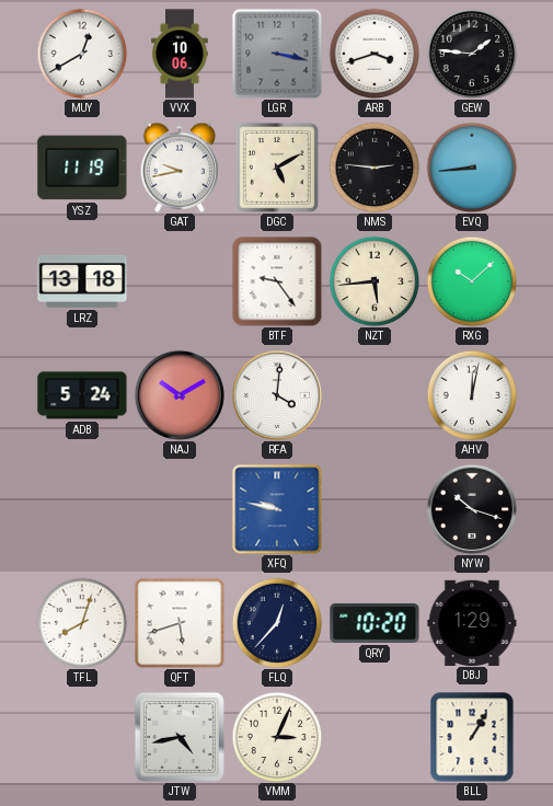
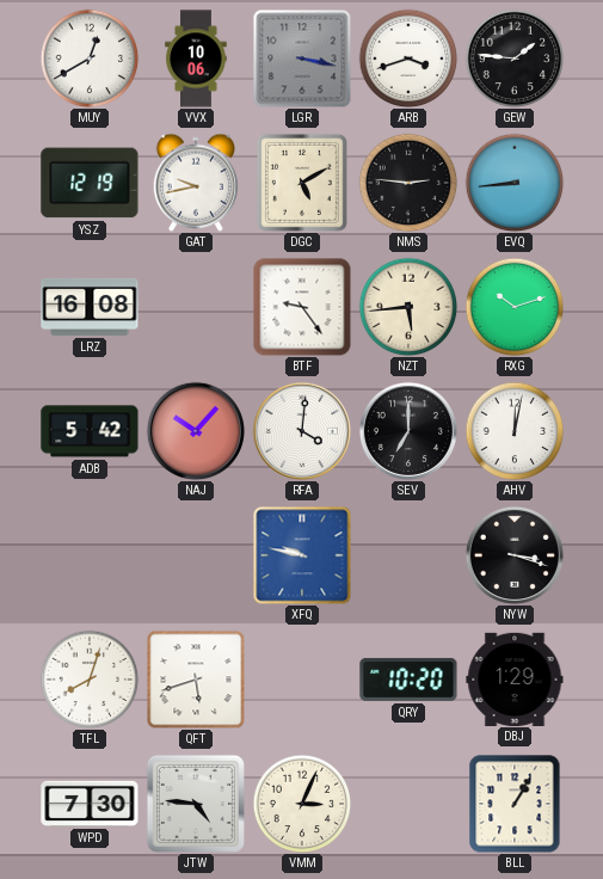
YSZ: 11:19 -> 12:19
LRZ: 13:18 -> 16:08
RXG: 10:08 -> 10:12
ADB: 5:24 -> 5:42
NAJ: 10:10 -> 10:07
SEV: none -> 7:00
NYW: 10:18 -> 3:18
FLQ: 12:37 -> none
WPD: none -> 7:30
JTW: 4:43 -> 4:46
